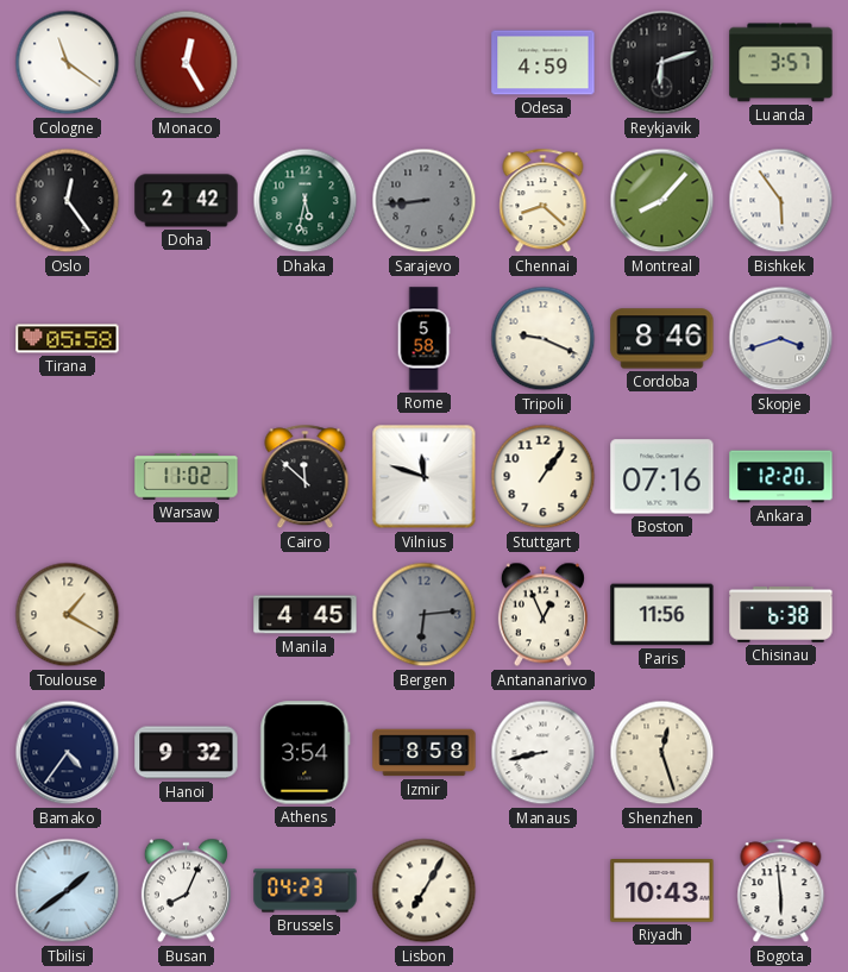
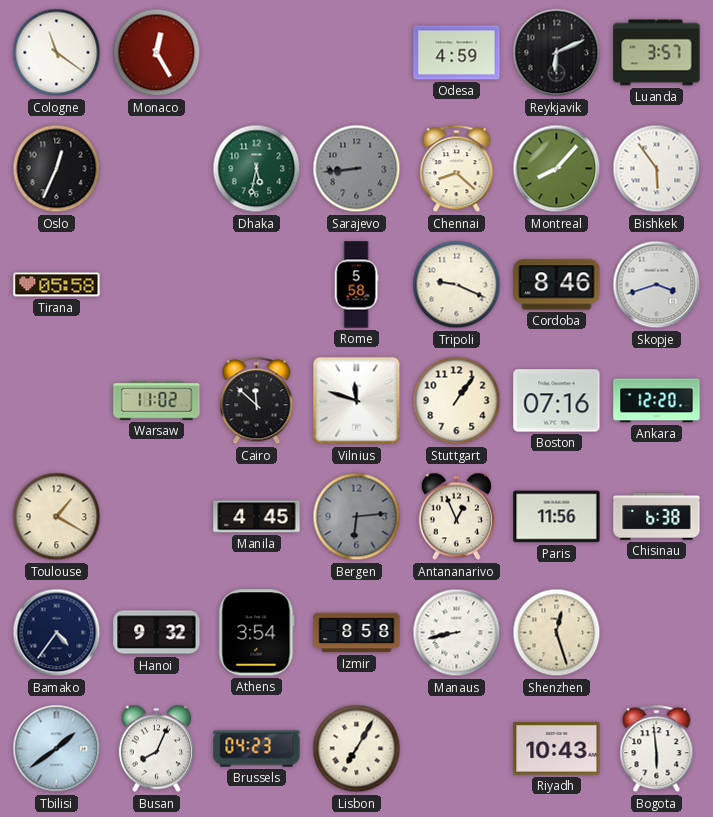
Reykjavik: 6:12 -> 6:11
Oslo: 12:24 -> 12:34
Doha: 2:42 -> none
